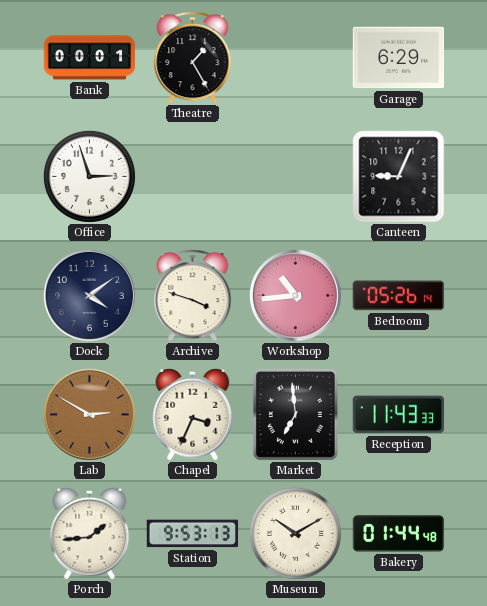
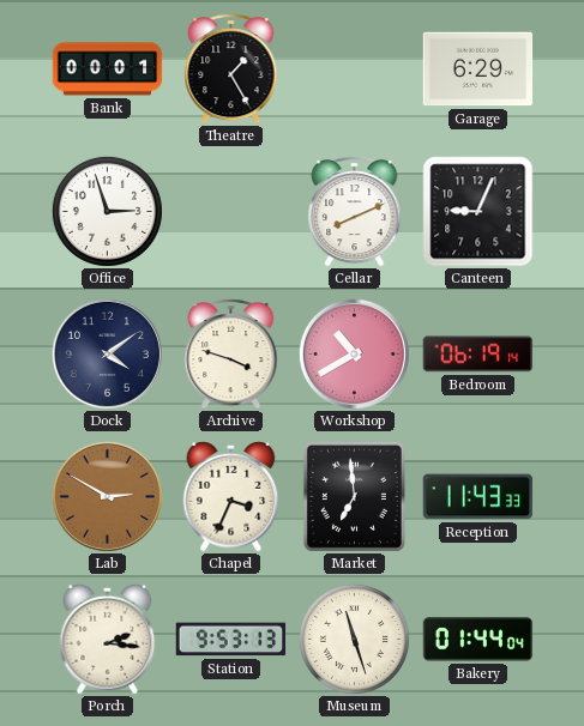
Cellar: none -> 8:11
Workshop: 10:44 -> 10:40
Bedroom: 05:26 -> 06:19
Porch: 1:44 -> 2:16
Museum: 10:10 -> 11:27
Bakery: 01:44:48 -> 01:44:04
